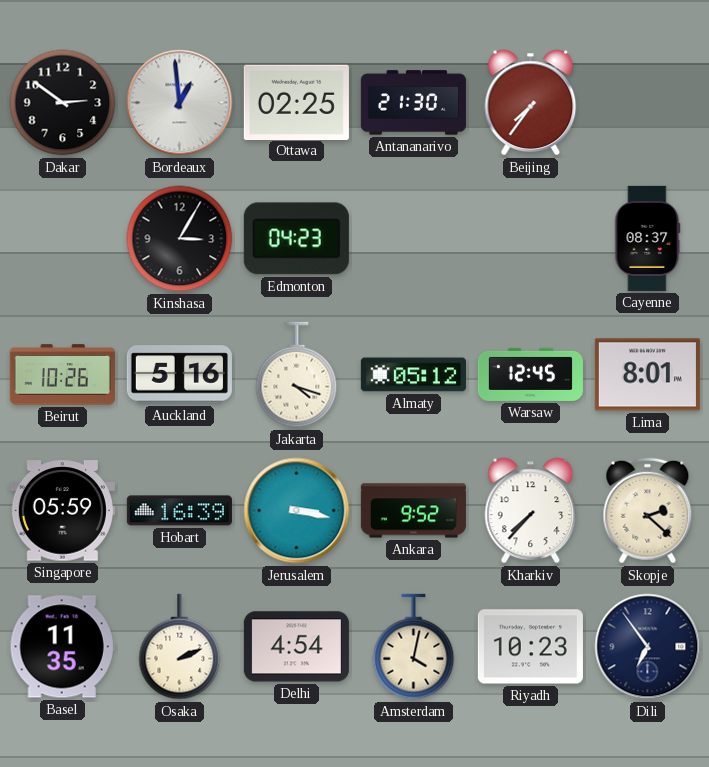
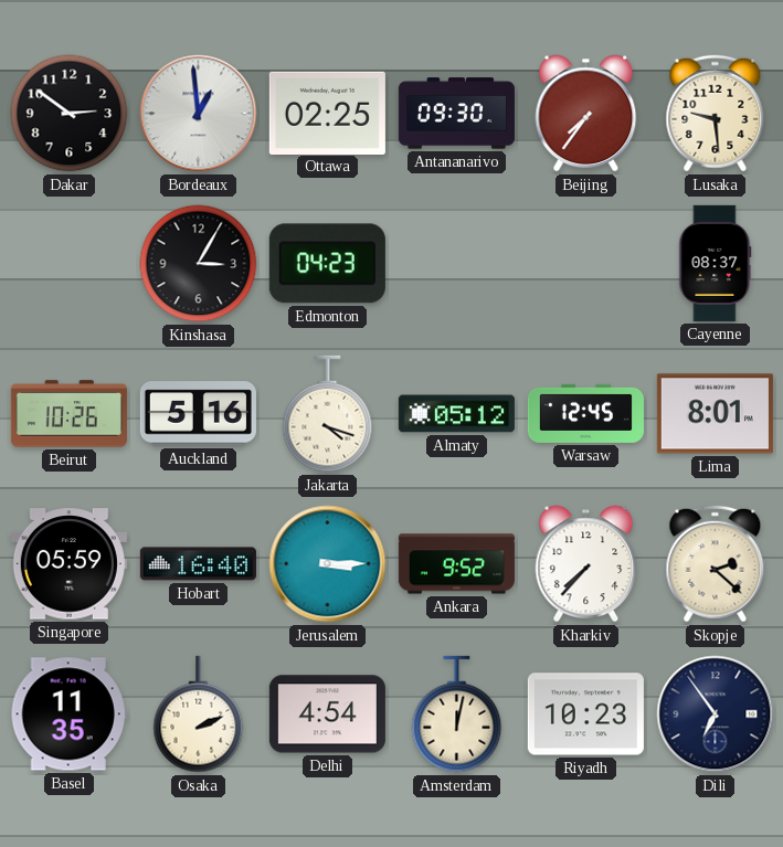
Antananarivo: 21:30 -> 09:30
Lusaka: none -> 9:29
Hobart: 16:39 -> 16:40
Jerusalem: 3:17 -> 3:15
Amsterdam: 4:02 -> 12:02
